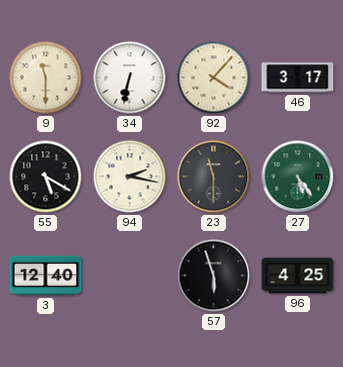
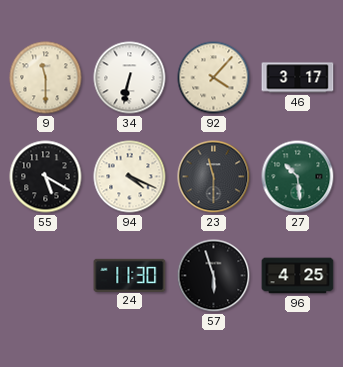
94: 2:17 -> 4:19
27: 5:24 -> 10:29
3: 12:40 -> none
24: none -> 11:30
